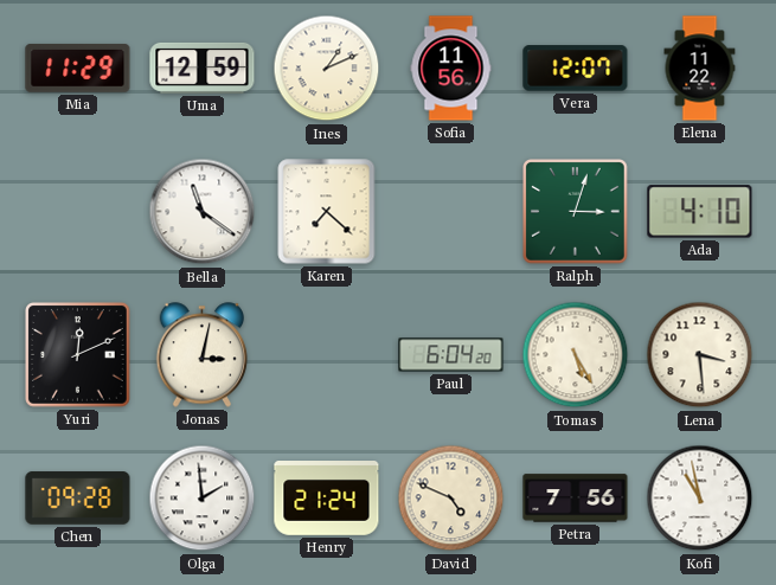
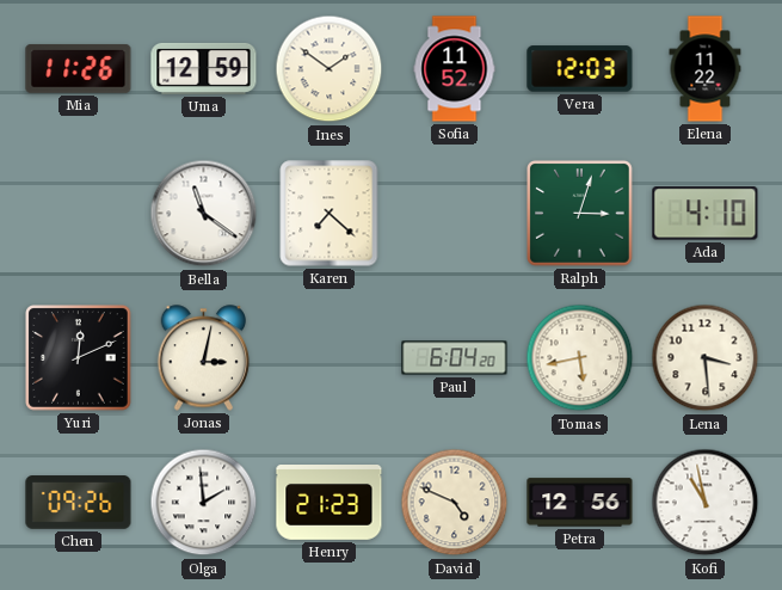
Mia: 11:29 -> 11:26
Ines: 1:11 -> 1:51
Sofia: 11:56 -> 11:52
Vera: 12:07 -> 12:03
Tomas: 5:25 -> 5:43
Chen: 09:28 -> 09:26
Henry: 21:24 -> 21:23
Petra: 7:56 -> 12:56
